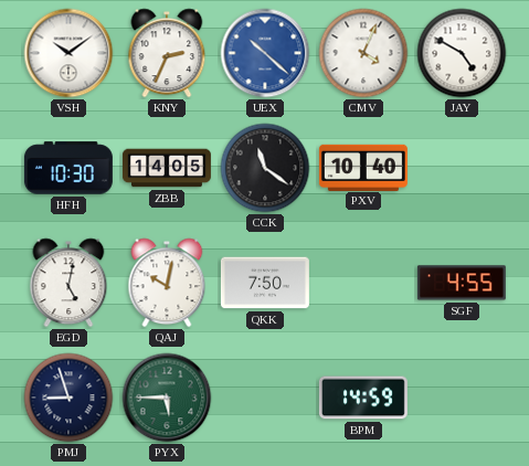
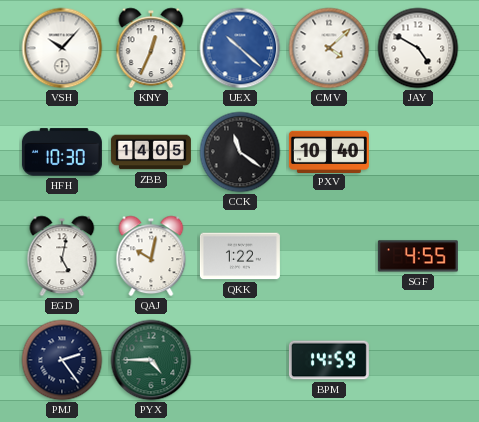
VSH: 10:09 -> 10:07
KNY: 2:34 -> 12:34
CMV: 4:04 -> 4:08
QKK: 7:50 -> 1:22
PMJ: 8:57 -> 2:24
PYX: 5:45 -> 4:45
